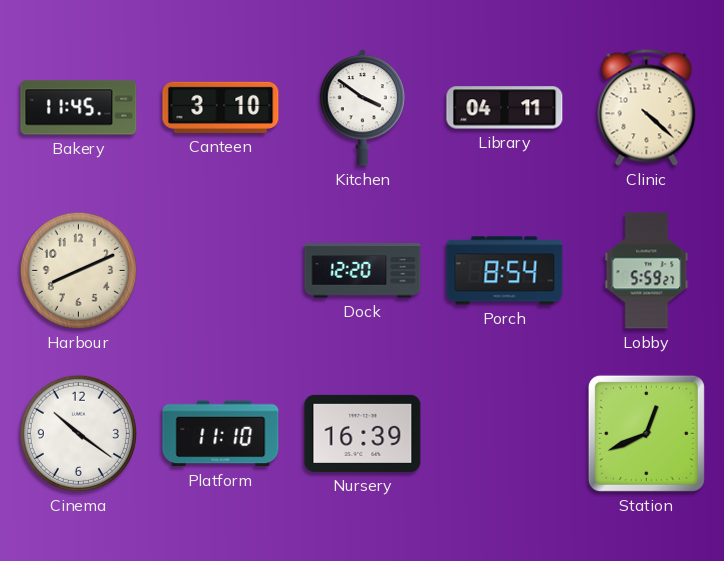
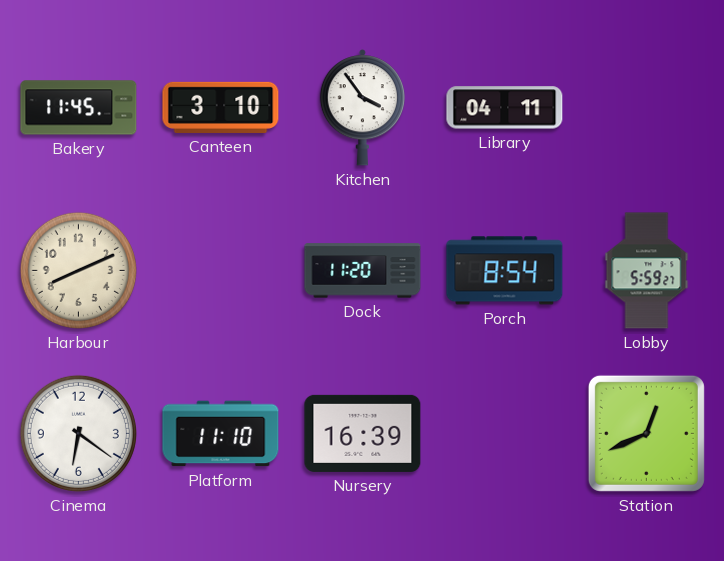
Kitchen: 3:51 -> 3:54
Clinic: 4:22 -> none
Dock: 12:20 -> 11:20
Cinema: 10:21 -> 6:21
